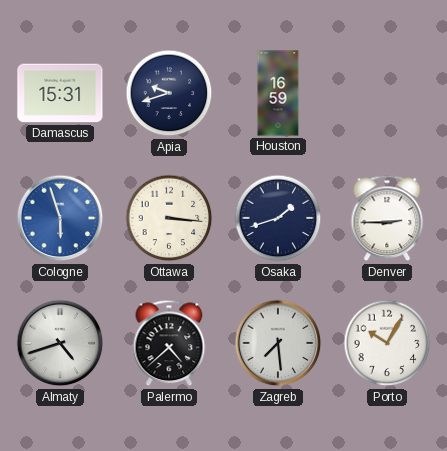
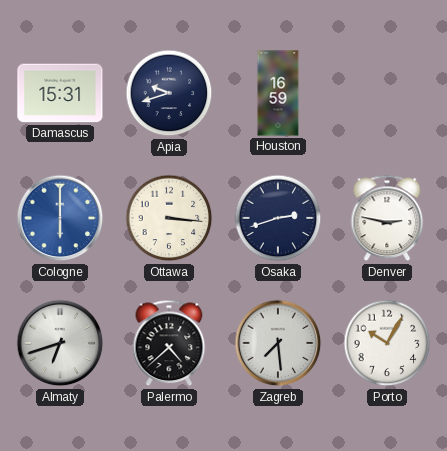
Cologne: 5:57 -> 6:00
Osaka: 1:42 -> 2:42
Denver: 2:45 -> 2:47
Almaty: 4:42 -> 6:42
